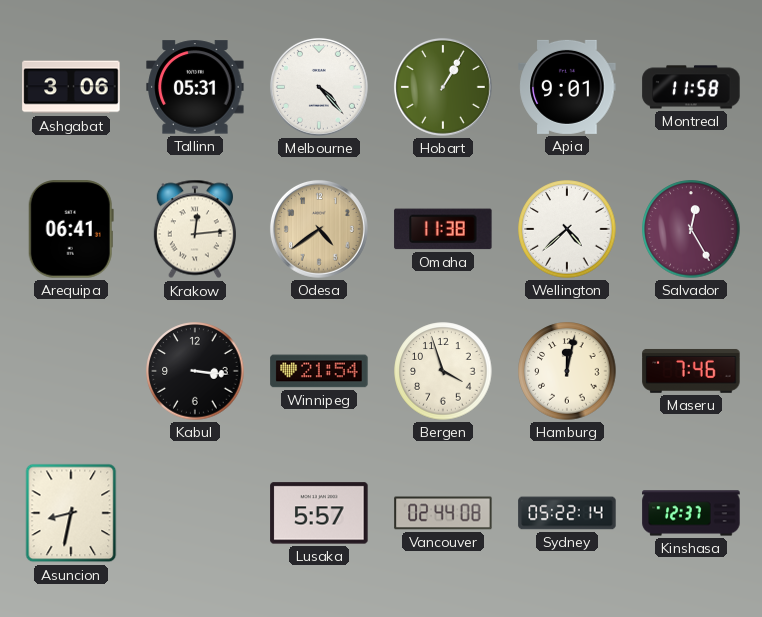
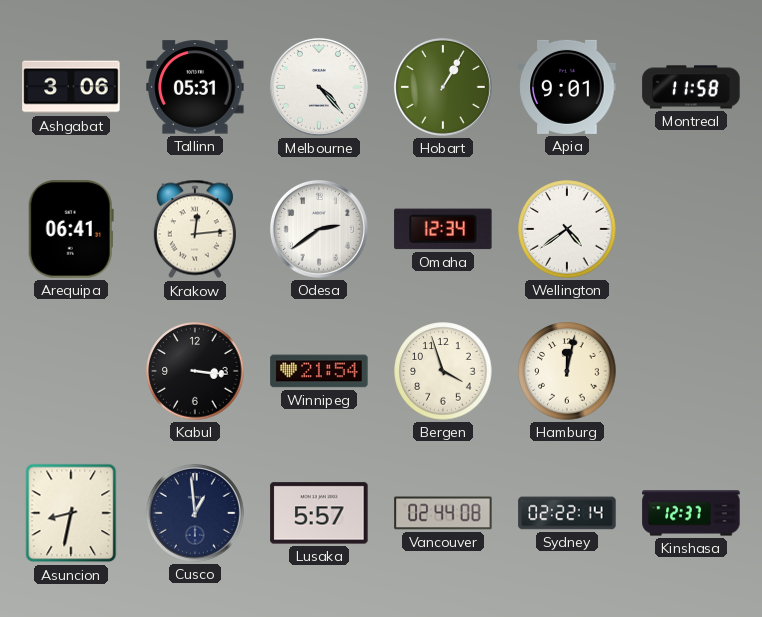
Odesa: 4:39 -> 2:39
Odesa dial: champagne -> white
Omaha: 11:38 -> 12:34
Wellington: 4:38 -> 4:39
Salvador: 12:25 -> none
Maseru: 7:46 -> none
Cusco: none -> 12:59
Sydney: 05:22 -> 02:22
